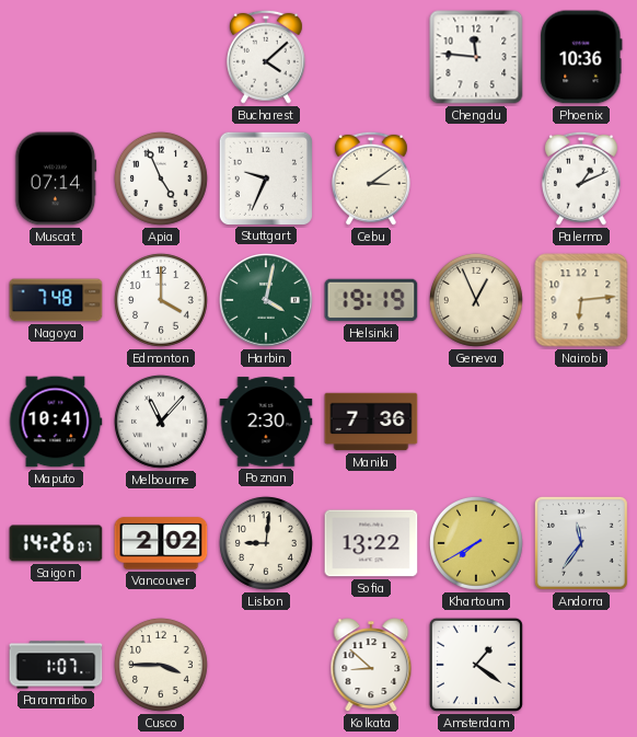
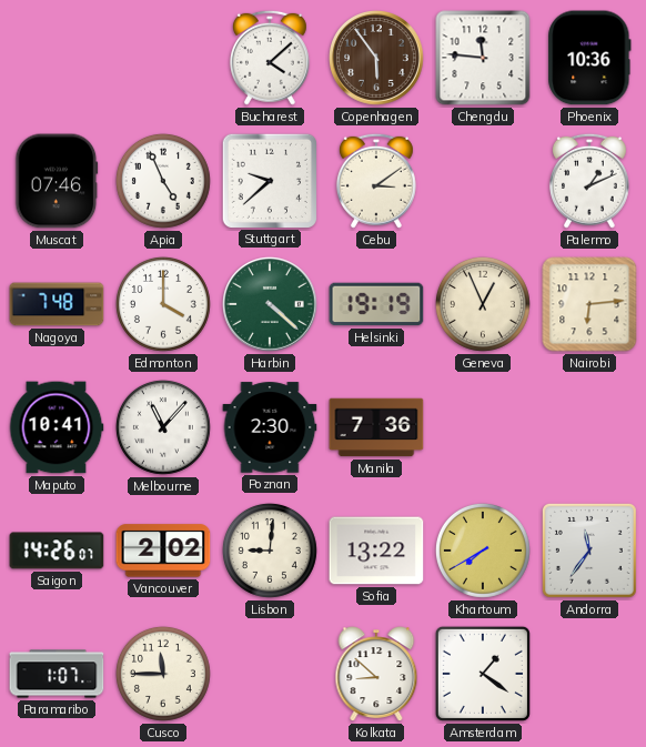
Copenhagen: none -> 5:54
Muscat: 07:14 -> 07:46
Stuttgart: 9:34 -> 9:38
Harbin: 4:02 -> 4:22
Cusco: 3:45 -> 11:45
